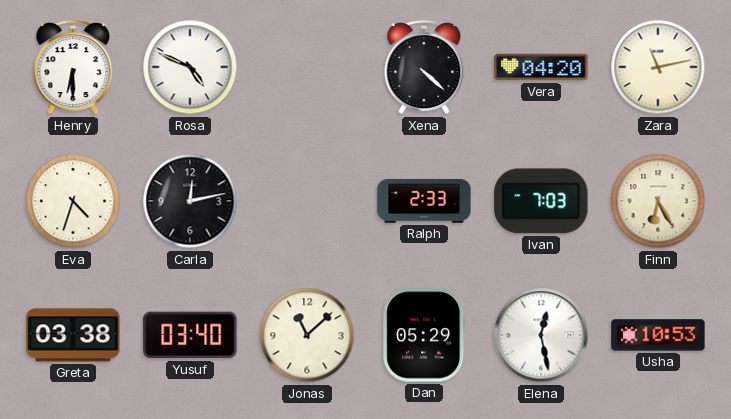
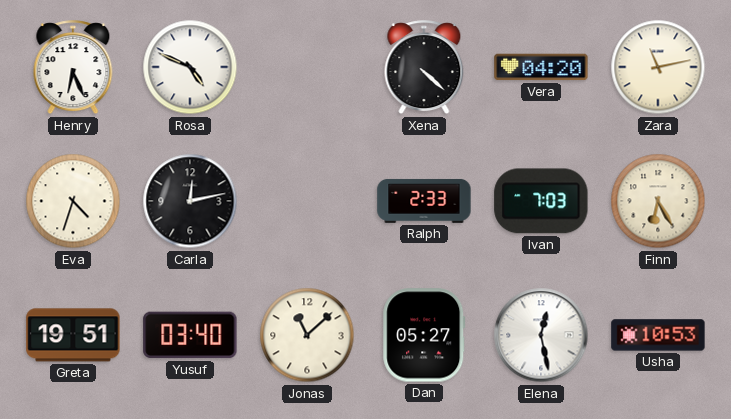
Henry: 6:30 -> 6:26
Greta: 03:38 -> 19:51
Dan: 05:29 -> 05:27
